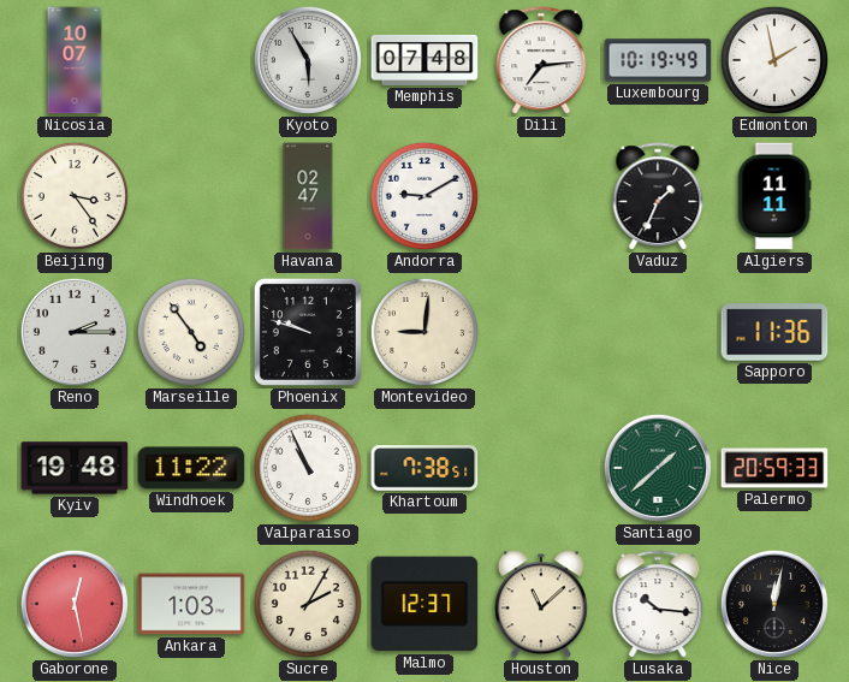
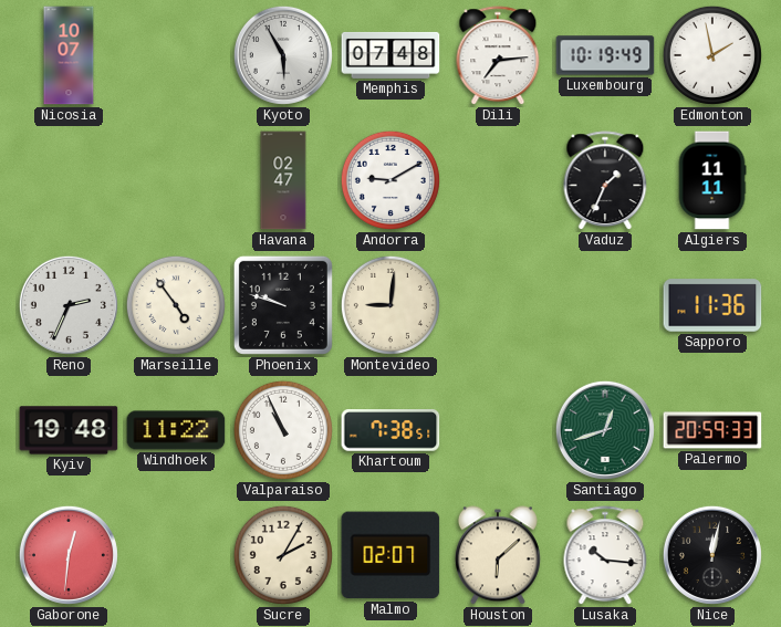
Beijing: 3:24 -> none
Reno: 2:15 -> 2:34
Santiago: 1:38 -> 12:42
Gaborone: 12:28 -> 12:31
Ankara: 1:03 -> none
Malmo: 12:37 -> 02:07
Houston: 11:08 -> 6:08
